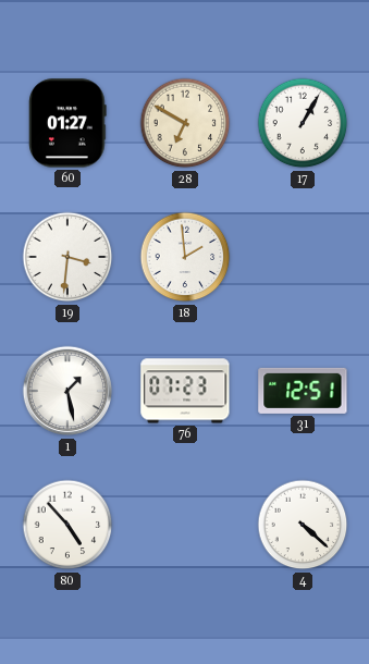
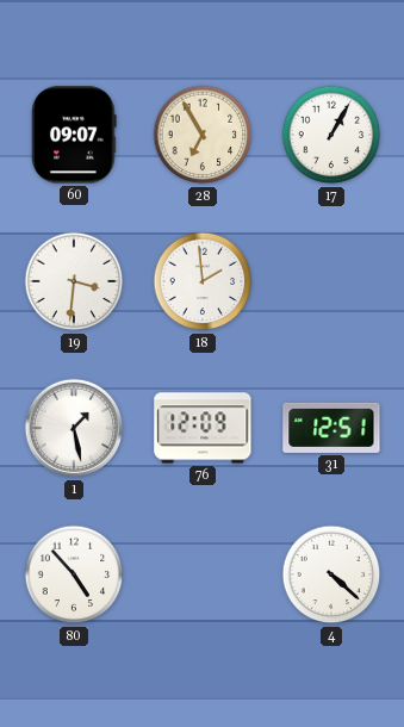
60: 01:27 -> 09:07
28: 6:50 -> 6:55
76: 07:23 -> 12:09
